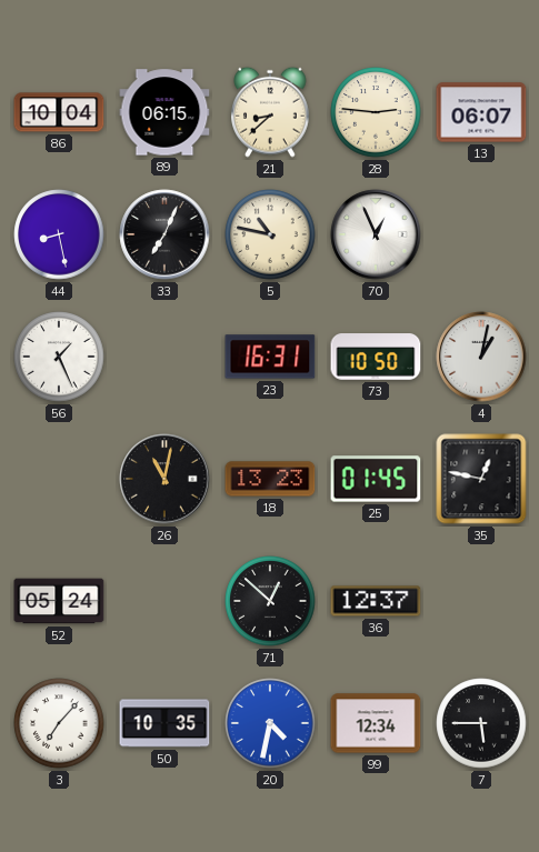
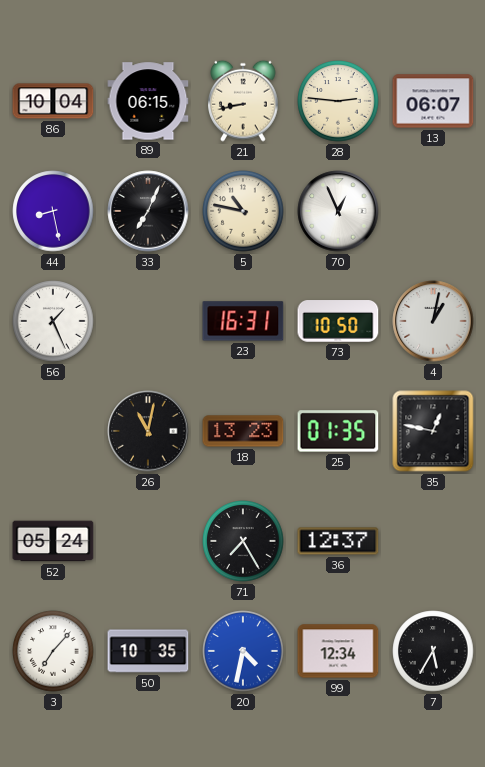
21: 8:38 -> 8:43
25: 01:45 -> 01:35
71: 12:52 -> 7:25
7: 5:45 -> 5:35
